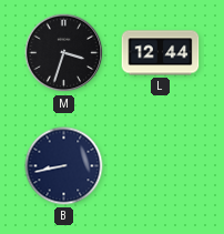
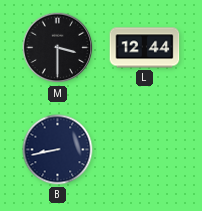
M: 3:33 -> 3:30
